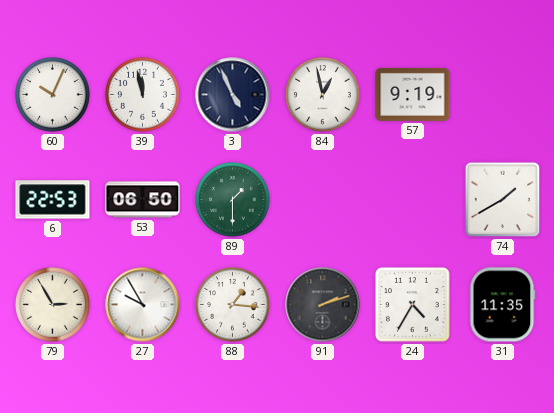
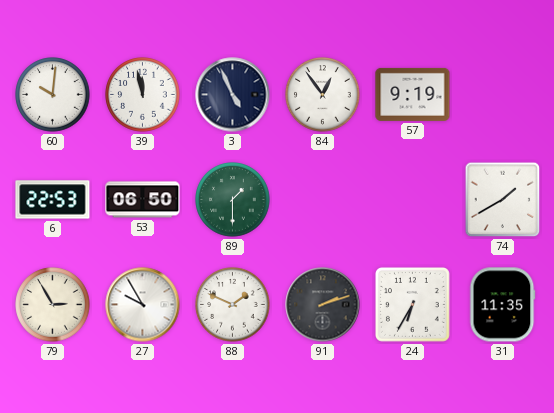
60: 10:04 -> 10:01
84: 12:58 -> 12:54
88: 1:16 -> 1:49
24: 4:35 -> 6:35
